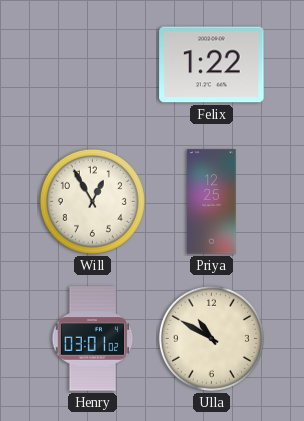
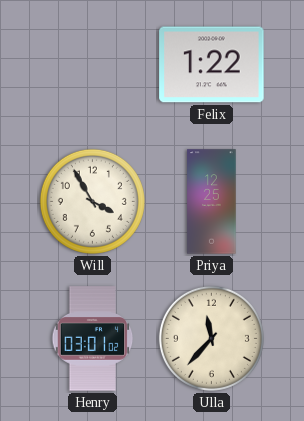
Will: 12:55 -> 3:55
Ulla: 10:50 -> 11:37
